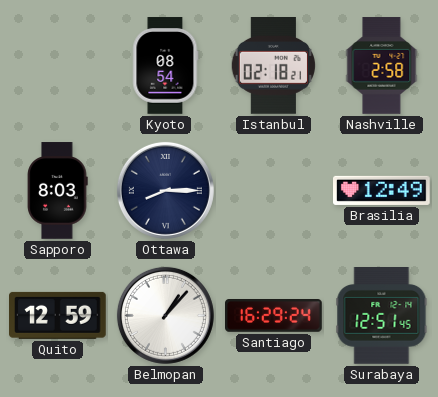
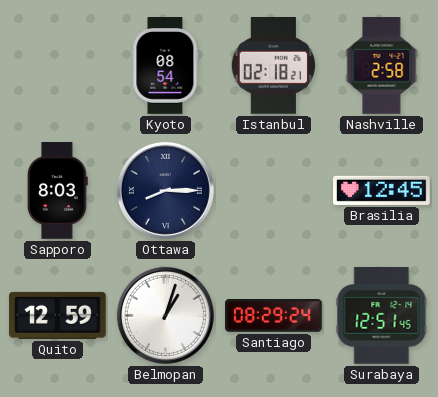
Brasilia: 12:49 -> 12:45
Belmopan: 1:07 -> 1:03
Santiago: 16:29 -> 08:29
